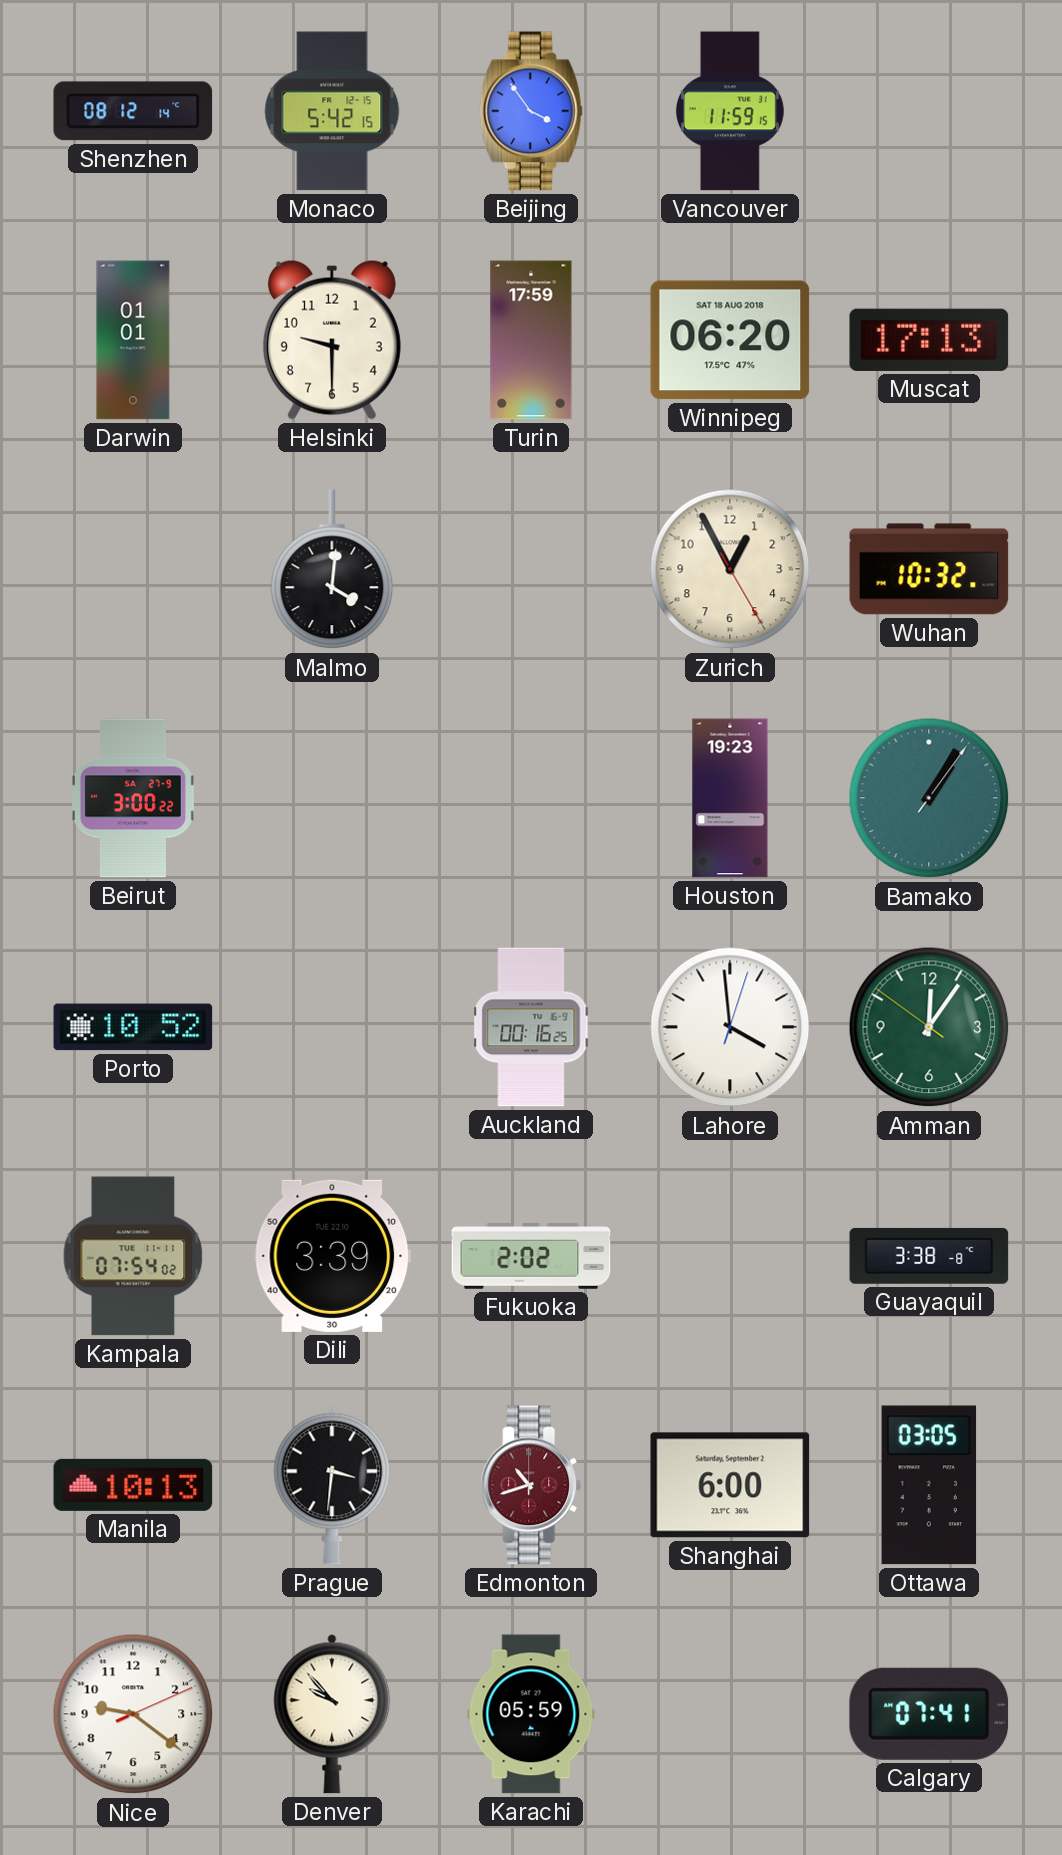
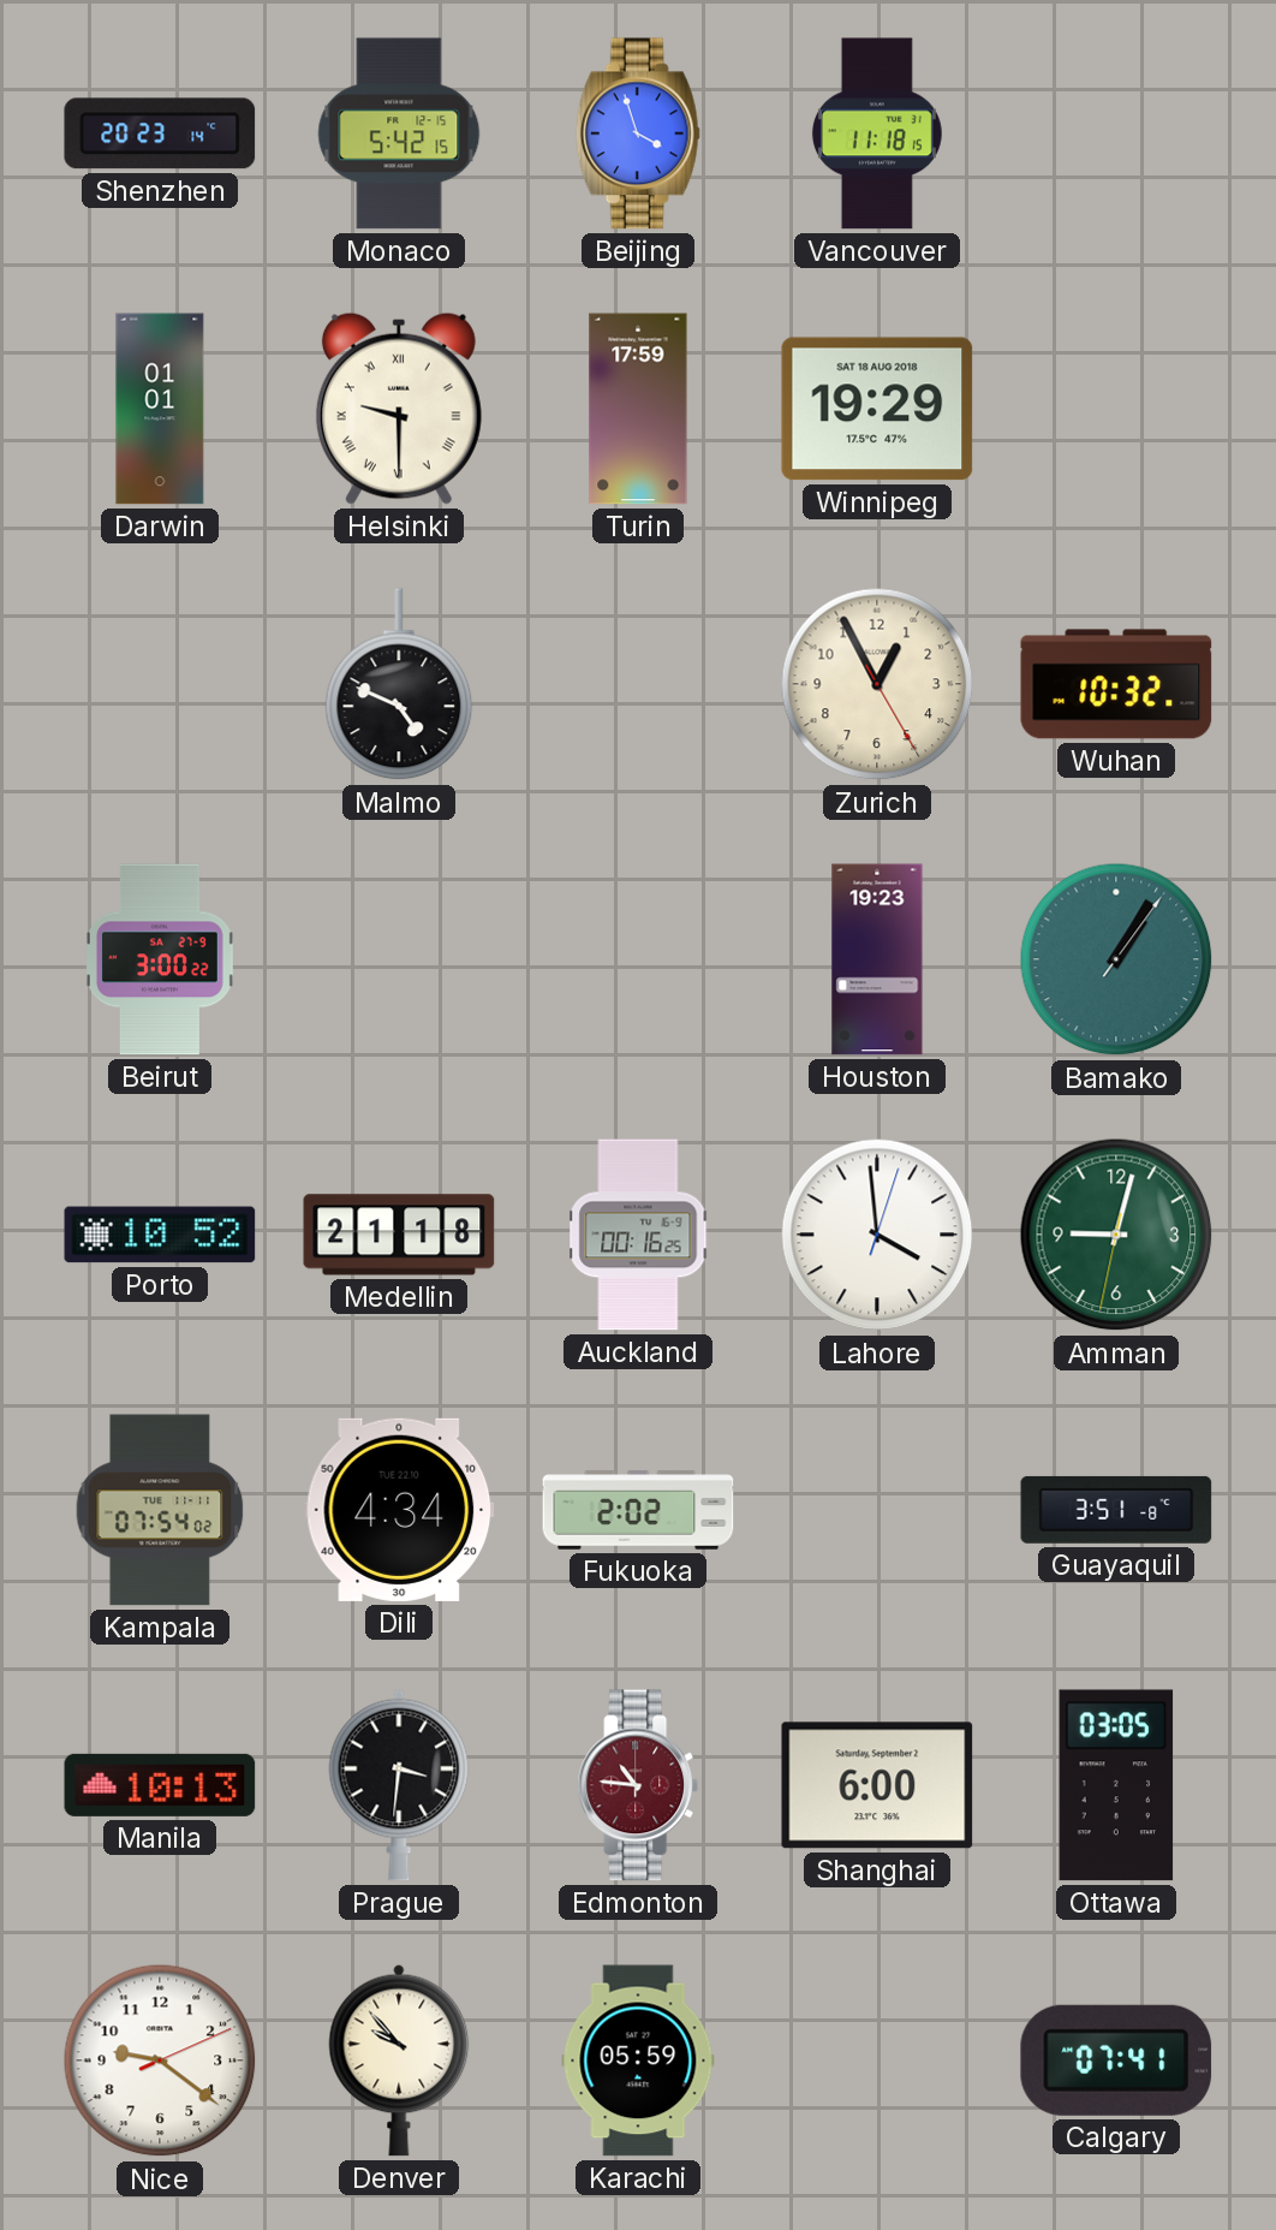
Shenzhen: 08:12 -> 20:23
Beijing: 3:54 -> 3:57
Vancouver: 11:59 -> 11:18
Helsinki numerals: Arabic -> Roman
Winnipeg: 06:20 -> 19:29
Muscat: 17:13 -> none
Malmo: 4:01 -> 4:49
Medellin: none -> 21:18
Amman: 12:05 -> 9:02
Dili: 3:39 -> 4:34
Guayaquil: 3:38 -> 3:51
Edmonton: 10:42 -> 10:46
